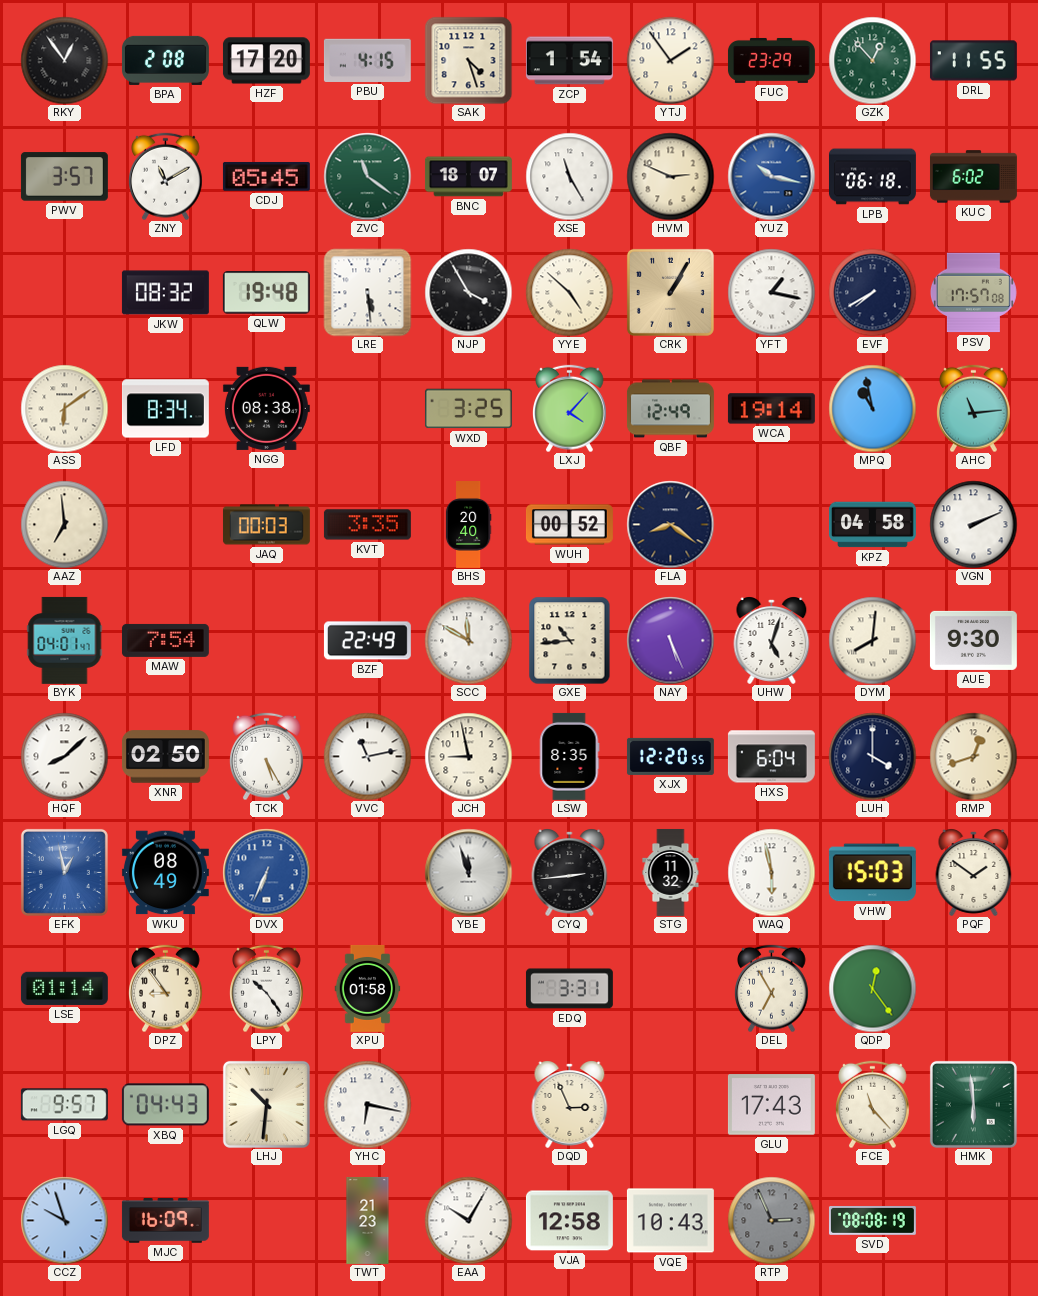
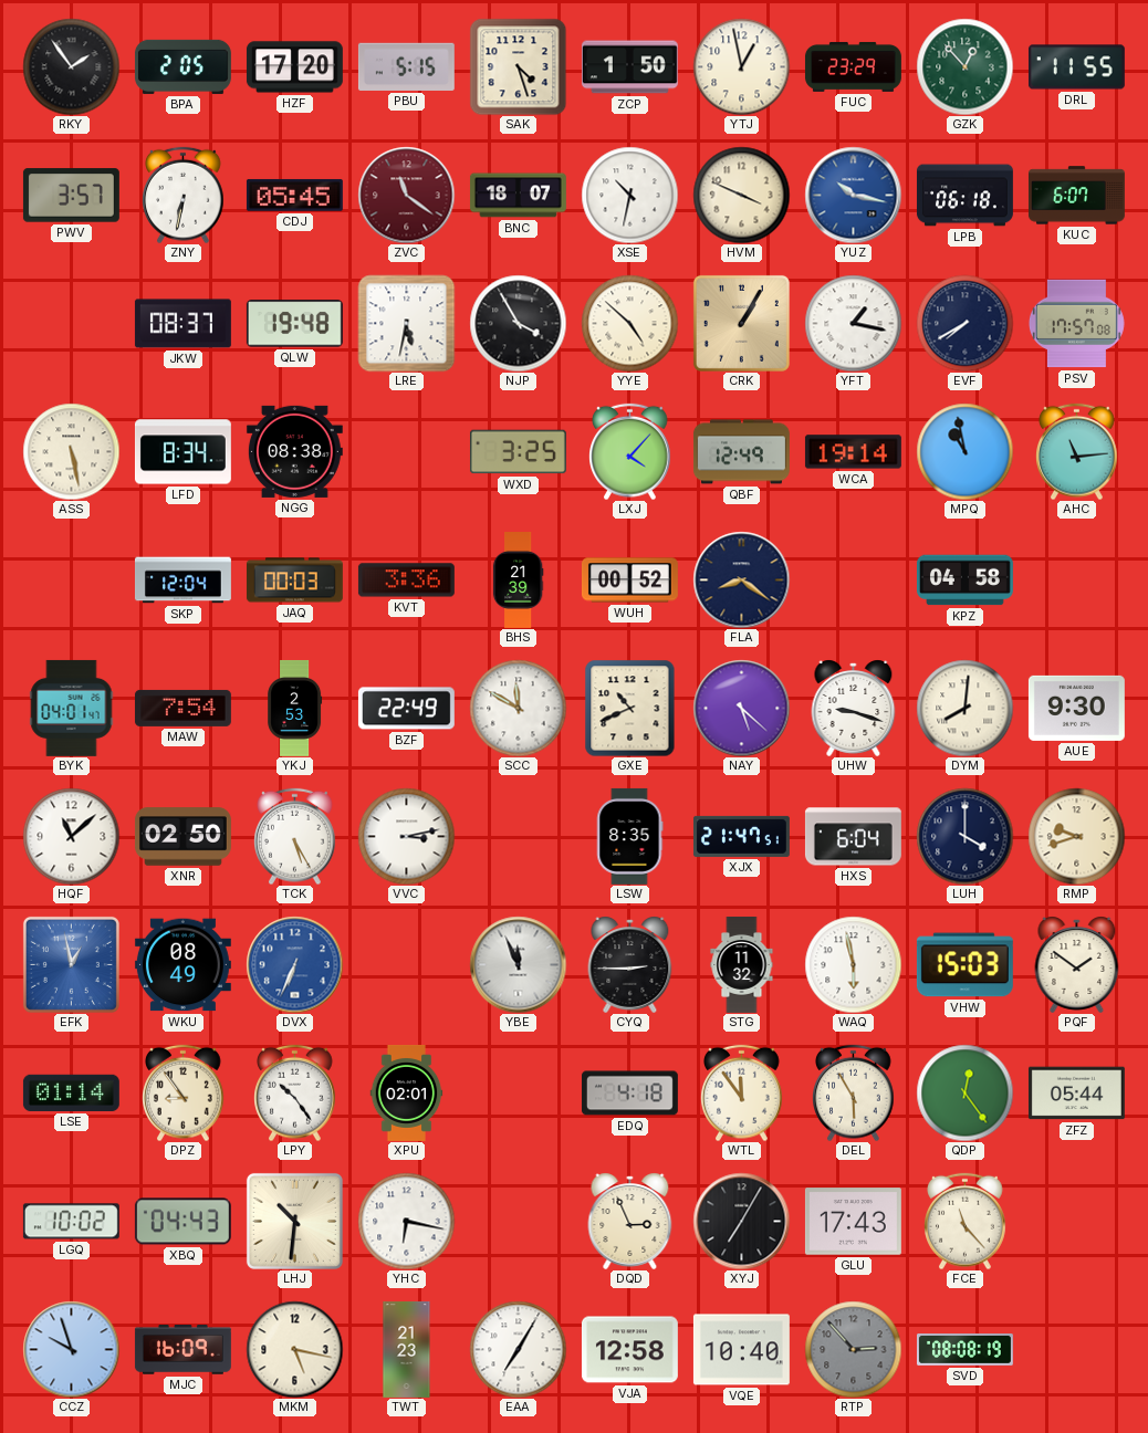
RKY: 12:54 -> 1:54
BPA: 2:08 -> 2:05
PBU: 4:15 -> 5:15
ZCP: 1:54 -> 1:50
YTJ: 1:54 -> 12:58
ZNY: 11:10 -> 6:32
ZVC dial: green -> burgundy
XSE: 11:25 -> 10:32
HVM: 2:49 -> 3:49
KUC: 6:02 -> 6:07
JKW: 08:32 -> 08:37
LRE: 5:29 -> 5:32
ASS: 6:09 -> 5:28
AAZ: 6:59 -> none
SKP: none -> 12:04
KVT: 3:35 -> 3:36
BHS: 20:40 -> 21:39
VGN: 2:11 -> none
YKJ: none -> 2:53
GXE: 10:44 -> 10:41
NAY: 5:26 -> 5:22
UHW: 5:03 -> 9:18
HQF: 8:08 -> 11:08
VVC: 11:13 -> 3:13
JCH: 8:58 -> none
XJX: 12:20 -> 21:47
RMP: 12:42 -> 9:42
YBE: 11:57 -> 11:56
CYQ: 2:44 -> 2:45
XPU: 01:58 -> 02:01
EDQ: 3:31 -> 4:18
WTL: none -> 11:54
DEL: 6:55 -> 5:55
ZFZ: none -> 05:44
LGQ: 9:57 -> 10:02
XYJ: none -> 7:05
HMK: 5:59 -> none
MKM: none -> 5:17
EAA: 10:05 -> 7:05
VQE: 10:43 -> 10:40
RTP: 2:56 -> 2:53
